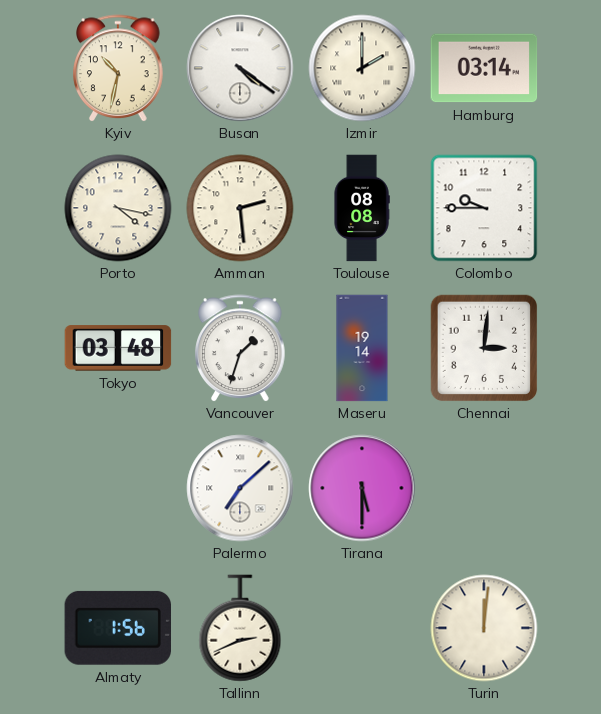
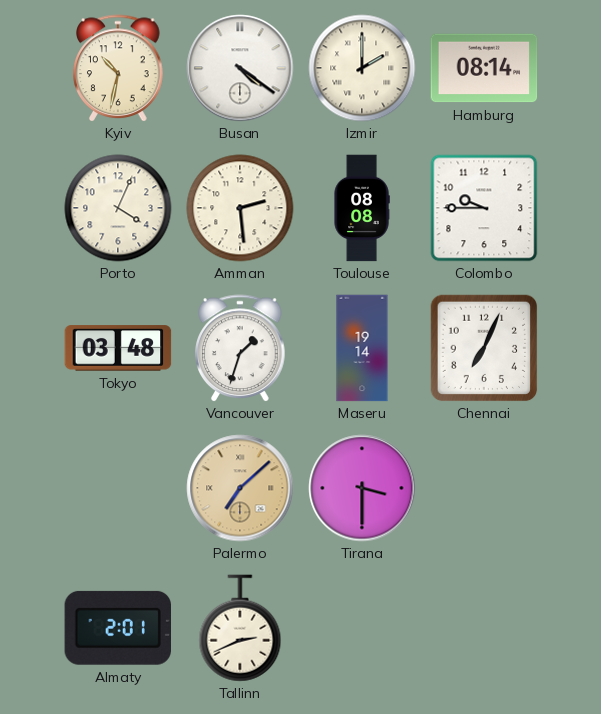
Hamburg: 03:14 -> 08:14
Porto: 4:17 -> 4:04
Chennai: 3:01 -> 7:04
Palermo dial: white -> champagne
Tirana: 5:30 -> 3:30
Almaty: 1:56 -> 2:01
Turin: 12:01 -> none
